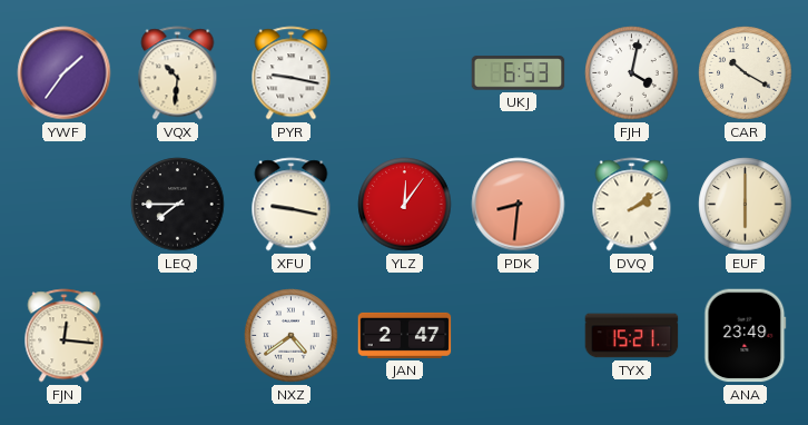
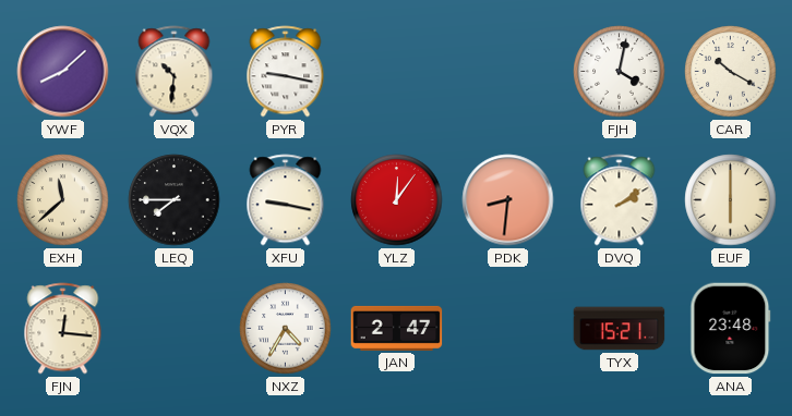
YWF: 1:36 -> 8:08
UKJ: 6:53 -> none
EXH: none -> 11:38
NXZ: 4:39 -> 4:35
ANA: 23:49 -> 23:48
